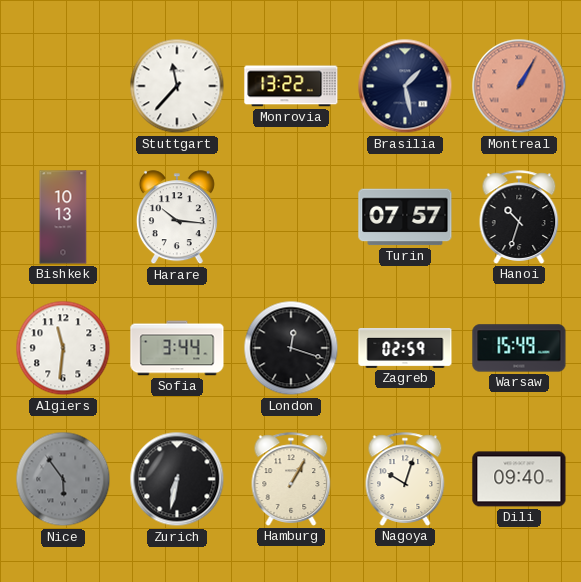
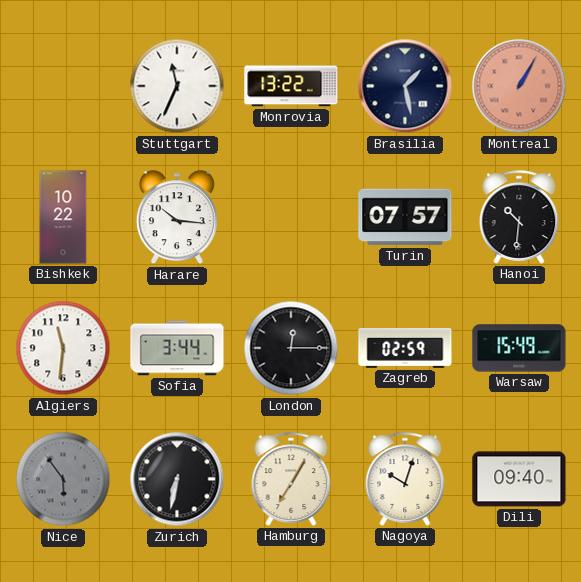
Stuttgart: 11:37 -> 11:34
Bishkek: 10:13 -> 10:22
Hanoi: 10:33 -> 10:31
London: 12:18 -> 12:15
Hamburg: 1:05 -> 7:05
